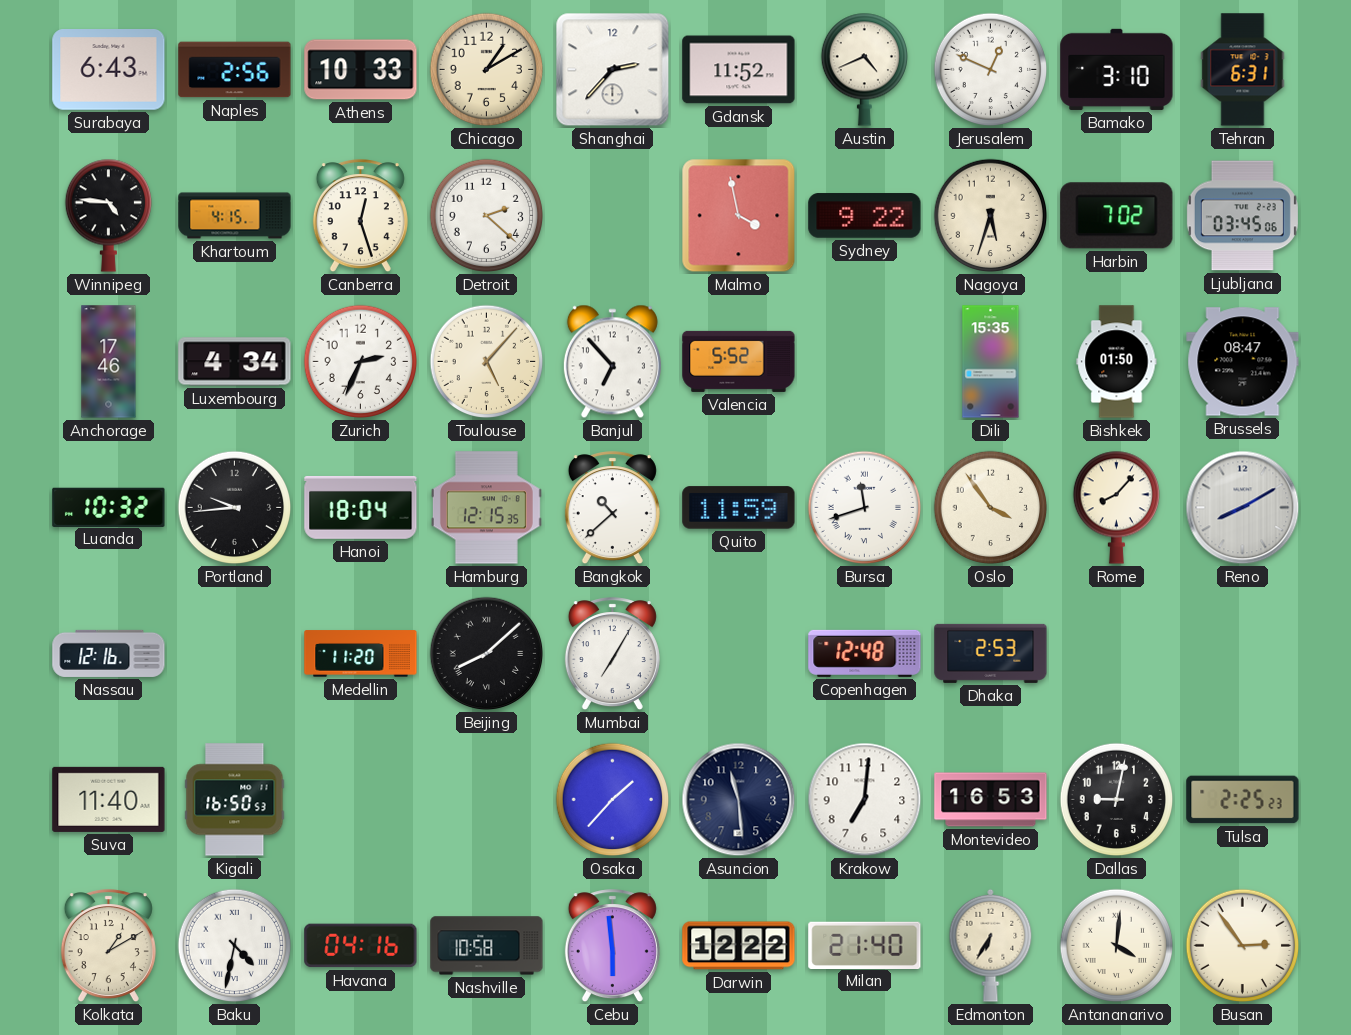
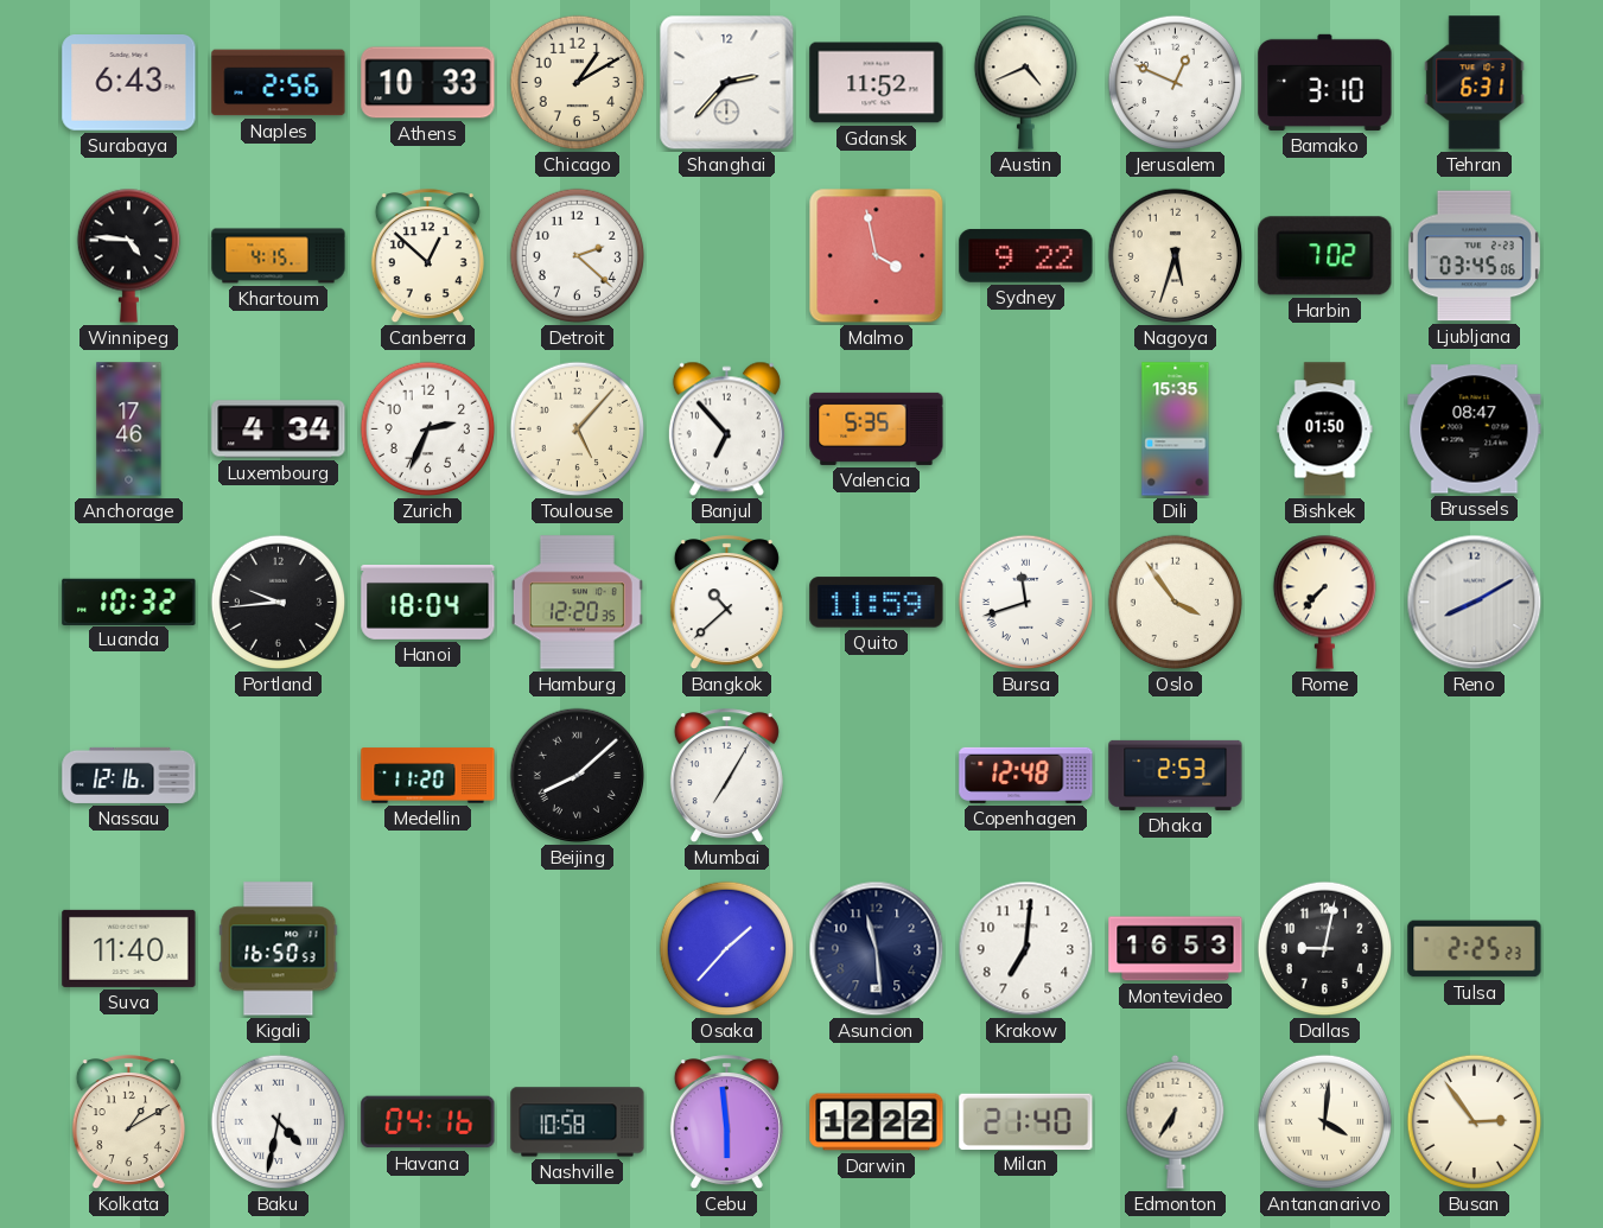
Canberra: 12:27 -> 12:52
Valencia: 5:52 -> 5:35
Hamburg: 12:15 -> 12:20
Rome: 8:07 -> 7:37
